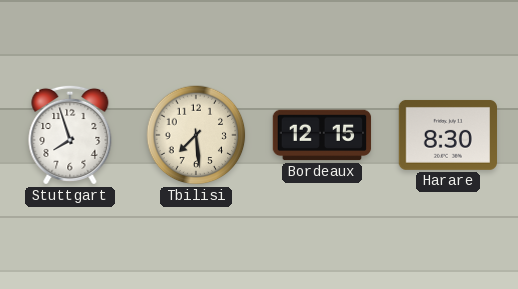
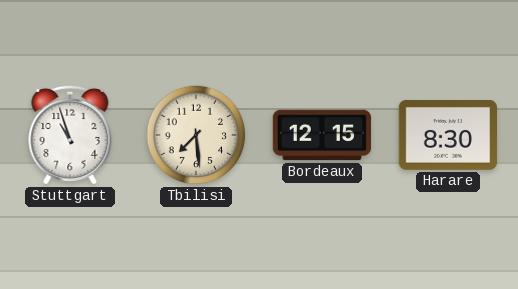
Stuttgart: 7:57 -> 10:57
